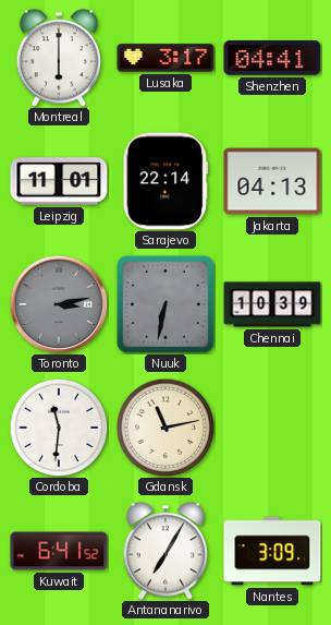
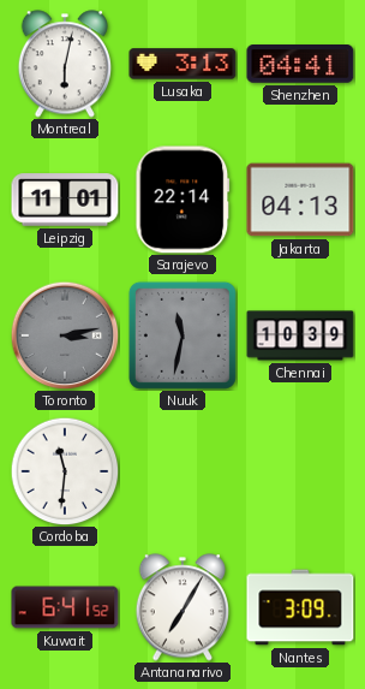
Montreal: 6:00 -> 6:02
Lusaka: 3:17 -> 3:13
Nuuk: 6:32 -> 11:32
Gdansk: 11:13 -> none
